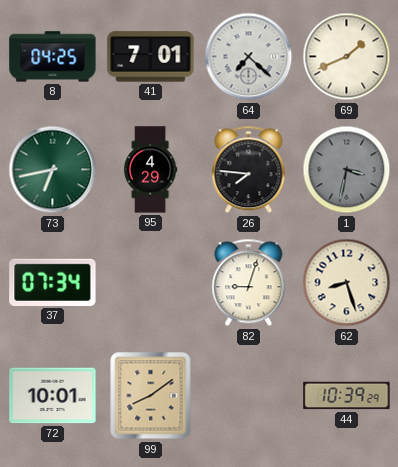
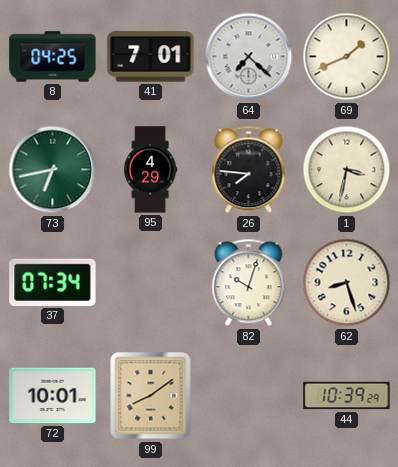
1 dial: grey -> cream
82: 9:03 -> 10:03
